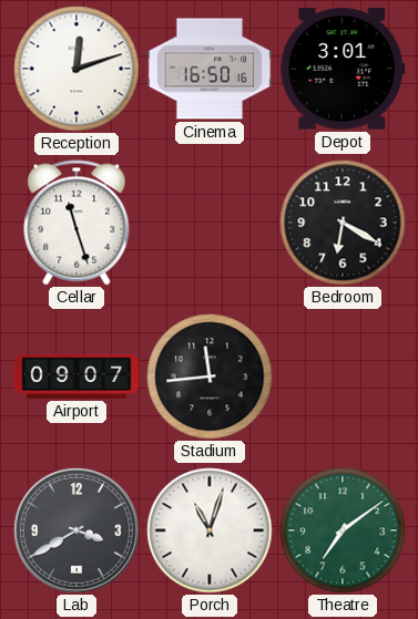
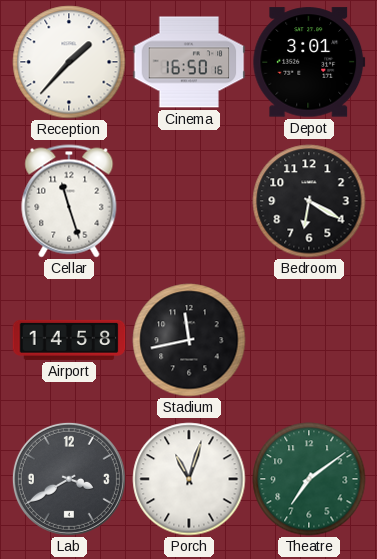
Reception: 12:12 -> 1:37
Airport: 09:07 -> 14:58
Stadium: 11:44 -> 11:43
